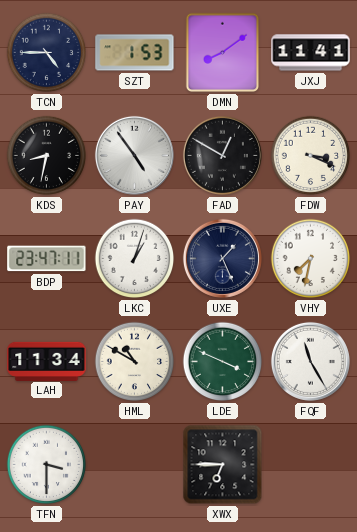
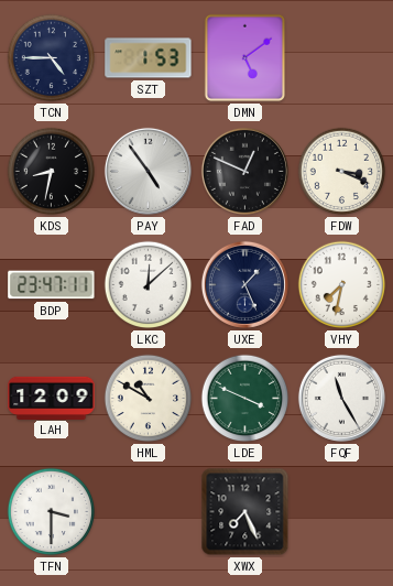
DMN: 8:09 -> 5:09
JXJ: 11:41 -> none
FAD: 12:50 -> 12:49
LKC: 1:03 -> 12:08
LAH: 11:34 -> 12:09
XWX: 6:45 -> 7:26
